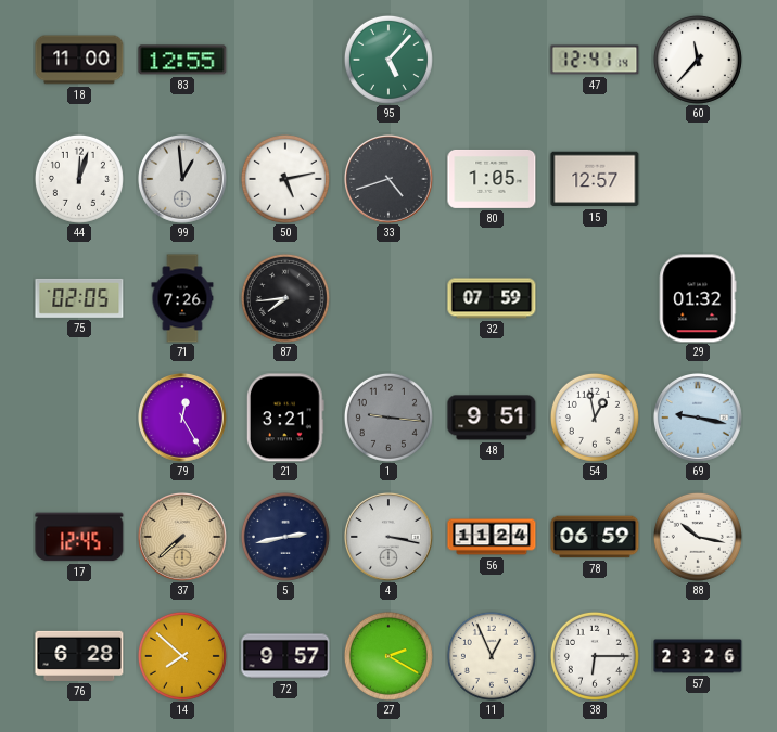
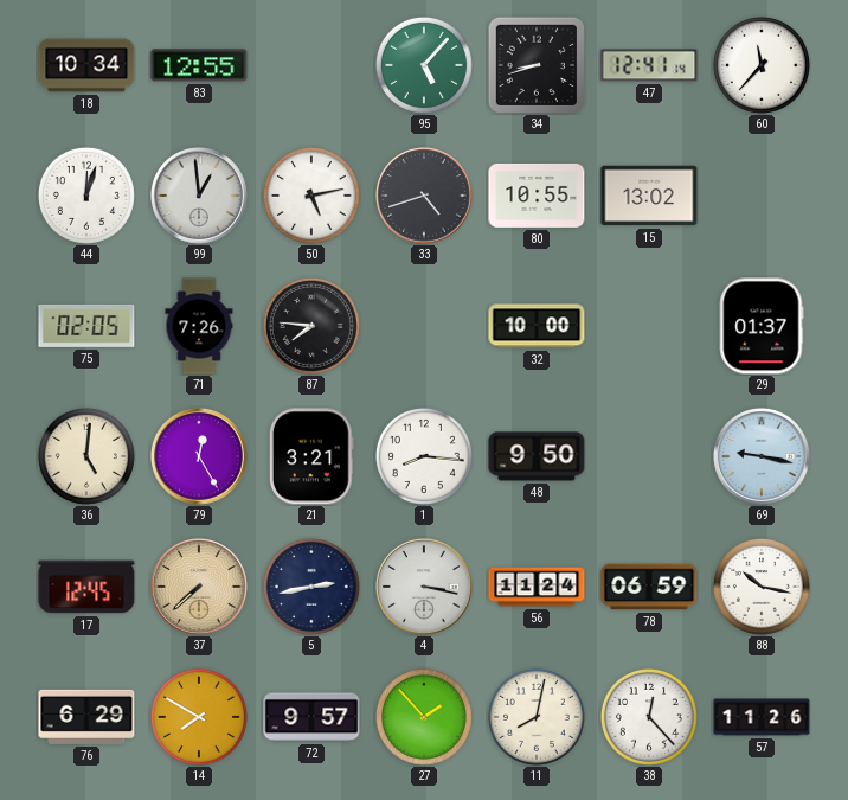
18: 11:00 -> 10:34
34: none -> 8:42
80: 1:05 -> 10:55
15: 12:57 -> 13:02
87: 7:44 -> 7:46
32: 07:59 -> 10:00
29: 01:32 -> 01:37
36: none -> 5:01
1: 9:16 -> 8:16
1 dial: grey -> white
48: 9:51 -> 9:50
54: 12:58 -> none
76: 6:28 -> 6:29
14: 7:52 -> 7:50
27: 2:20 -> 1:53
11: 12:56 -> 8:02
38: 6:15 -> 12:23
57: 23:26 -> 11:26
